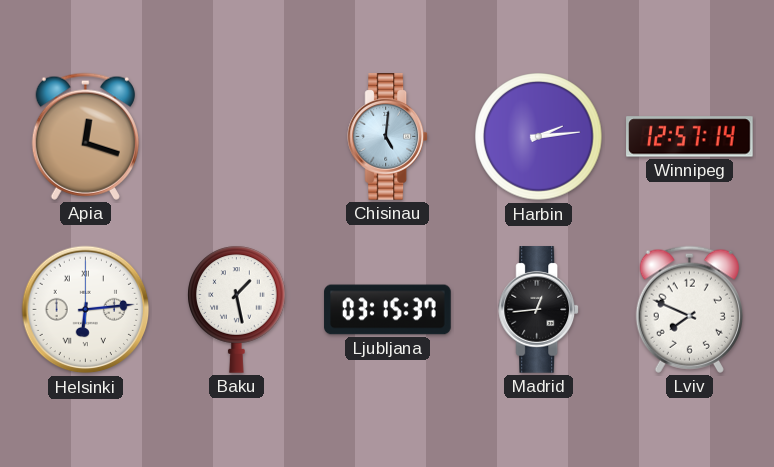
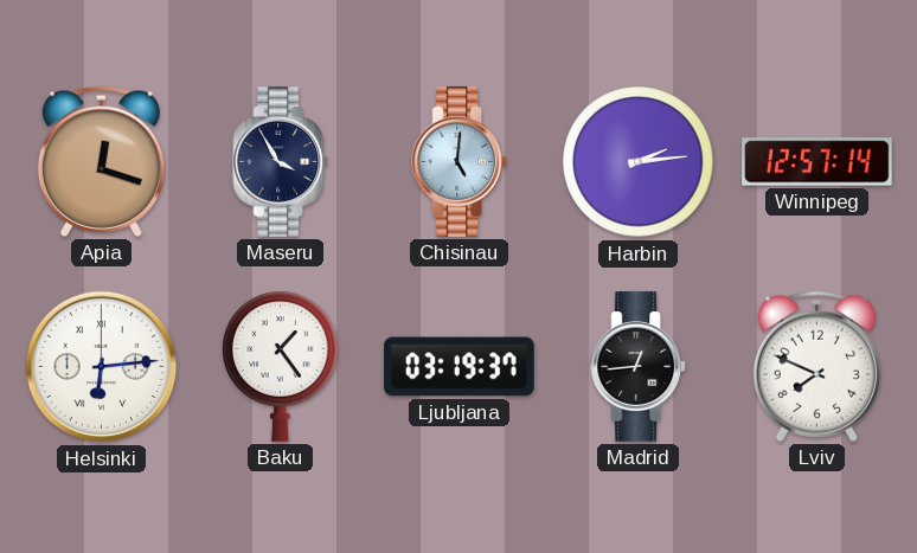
Maseru: none -> 3:55
Baku: 1:28 -> 1:24
Ljubljana: 03:15 -> 03:19
